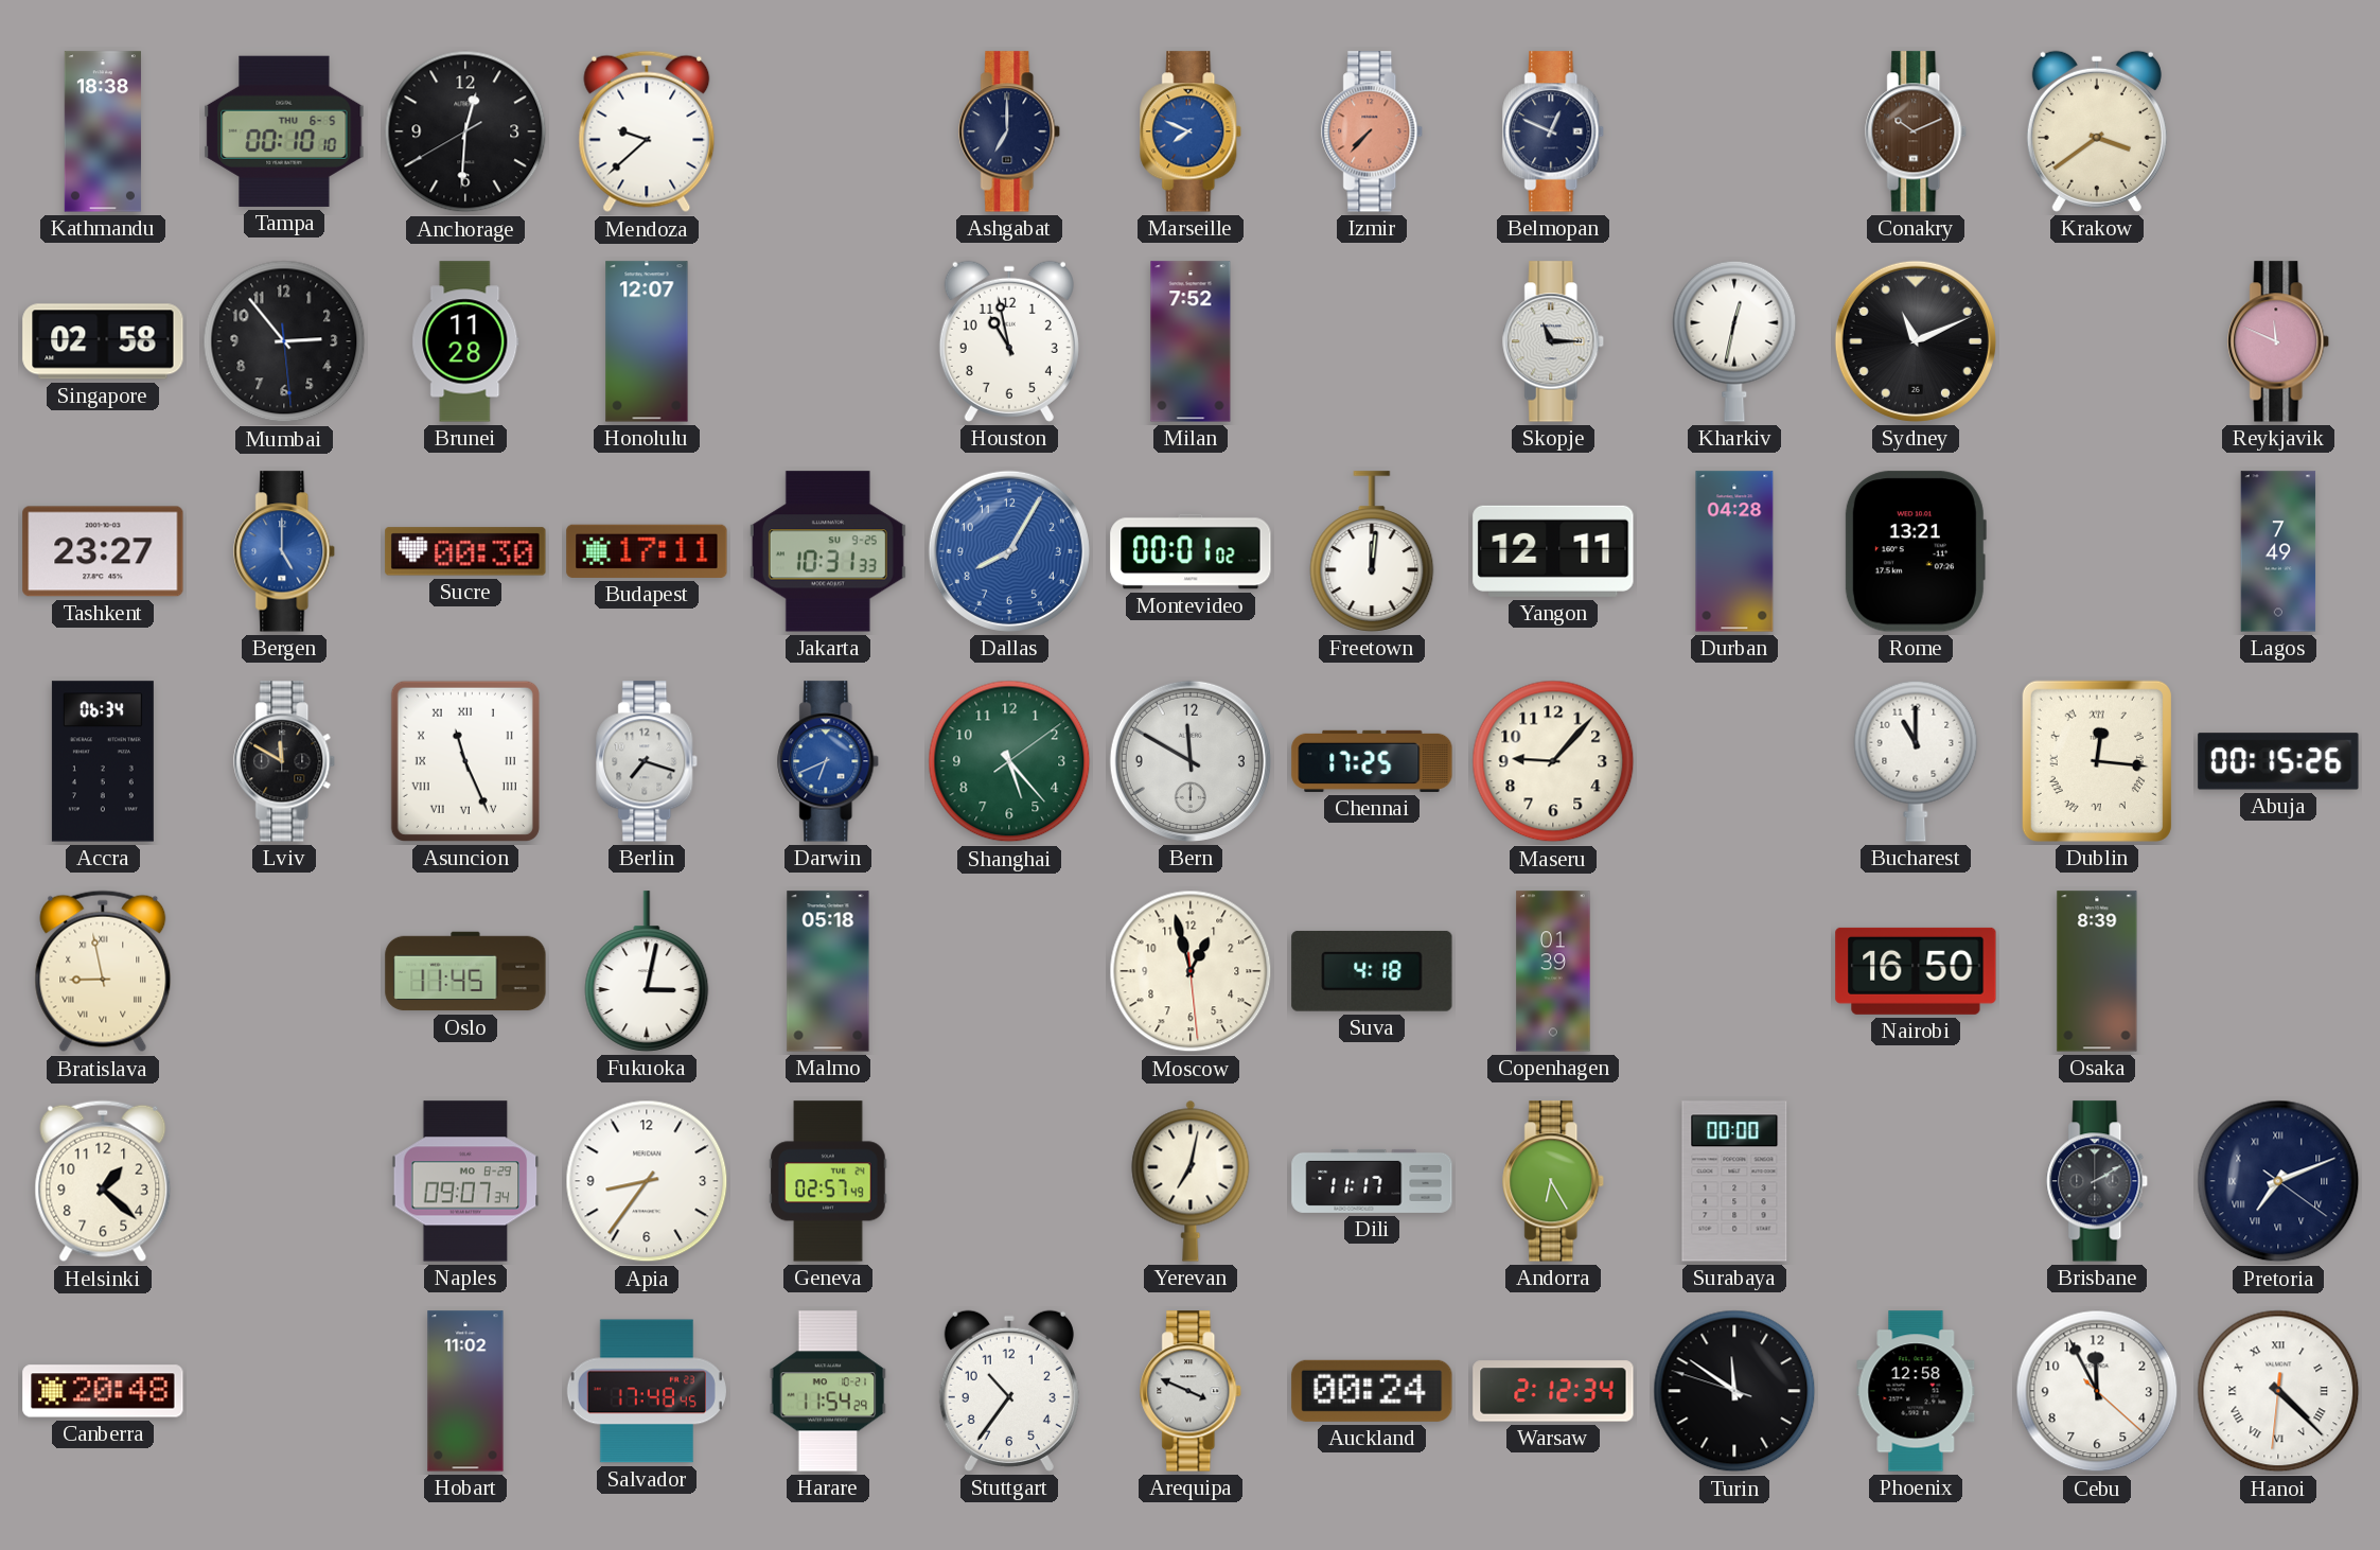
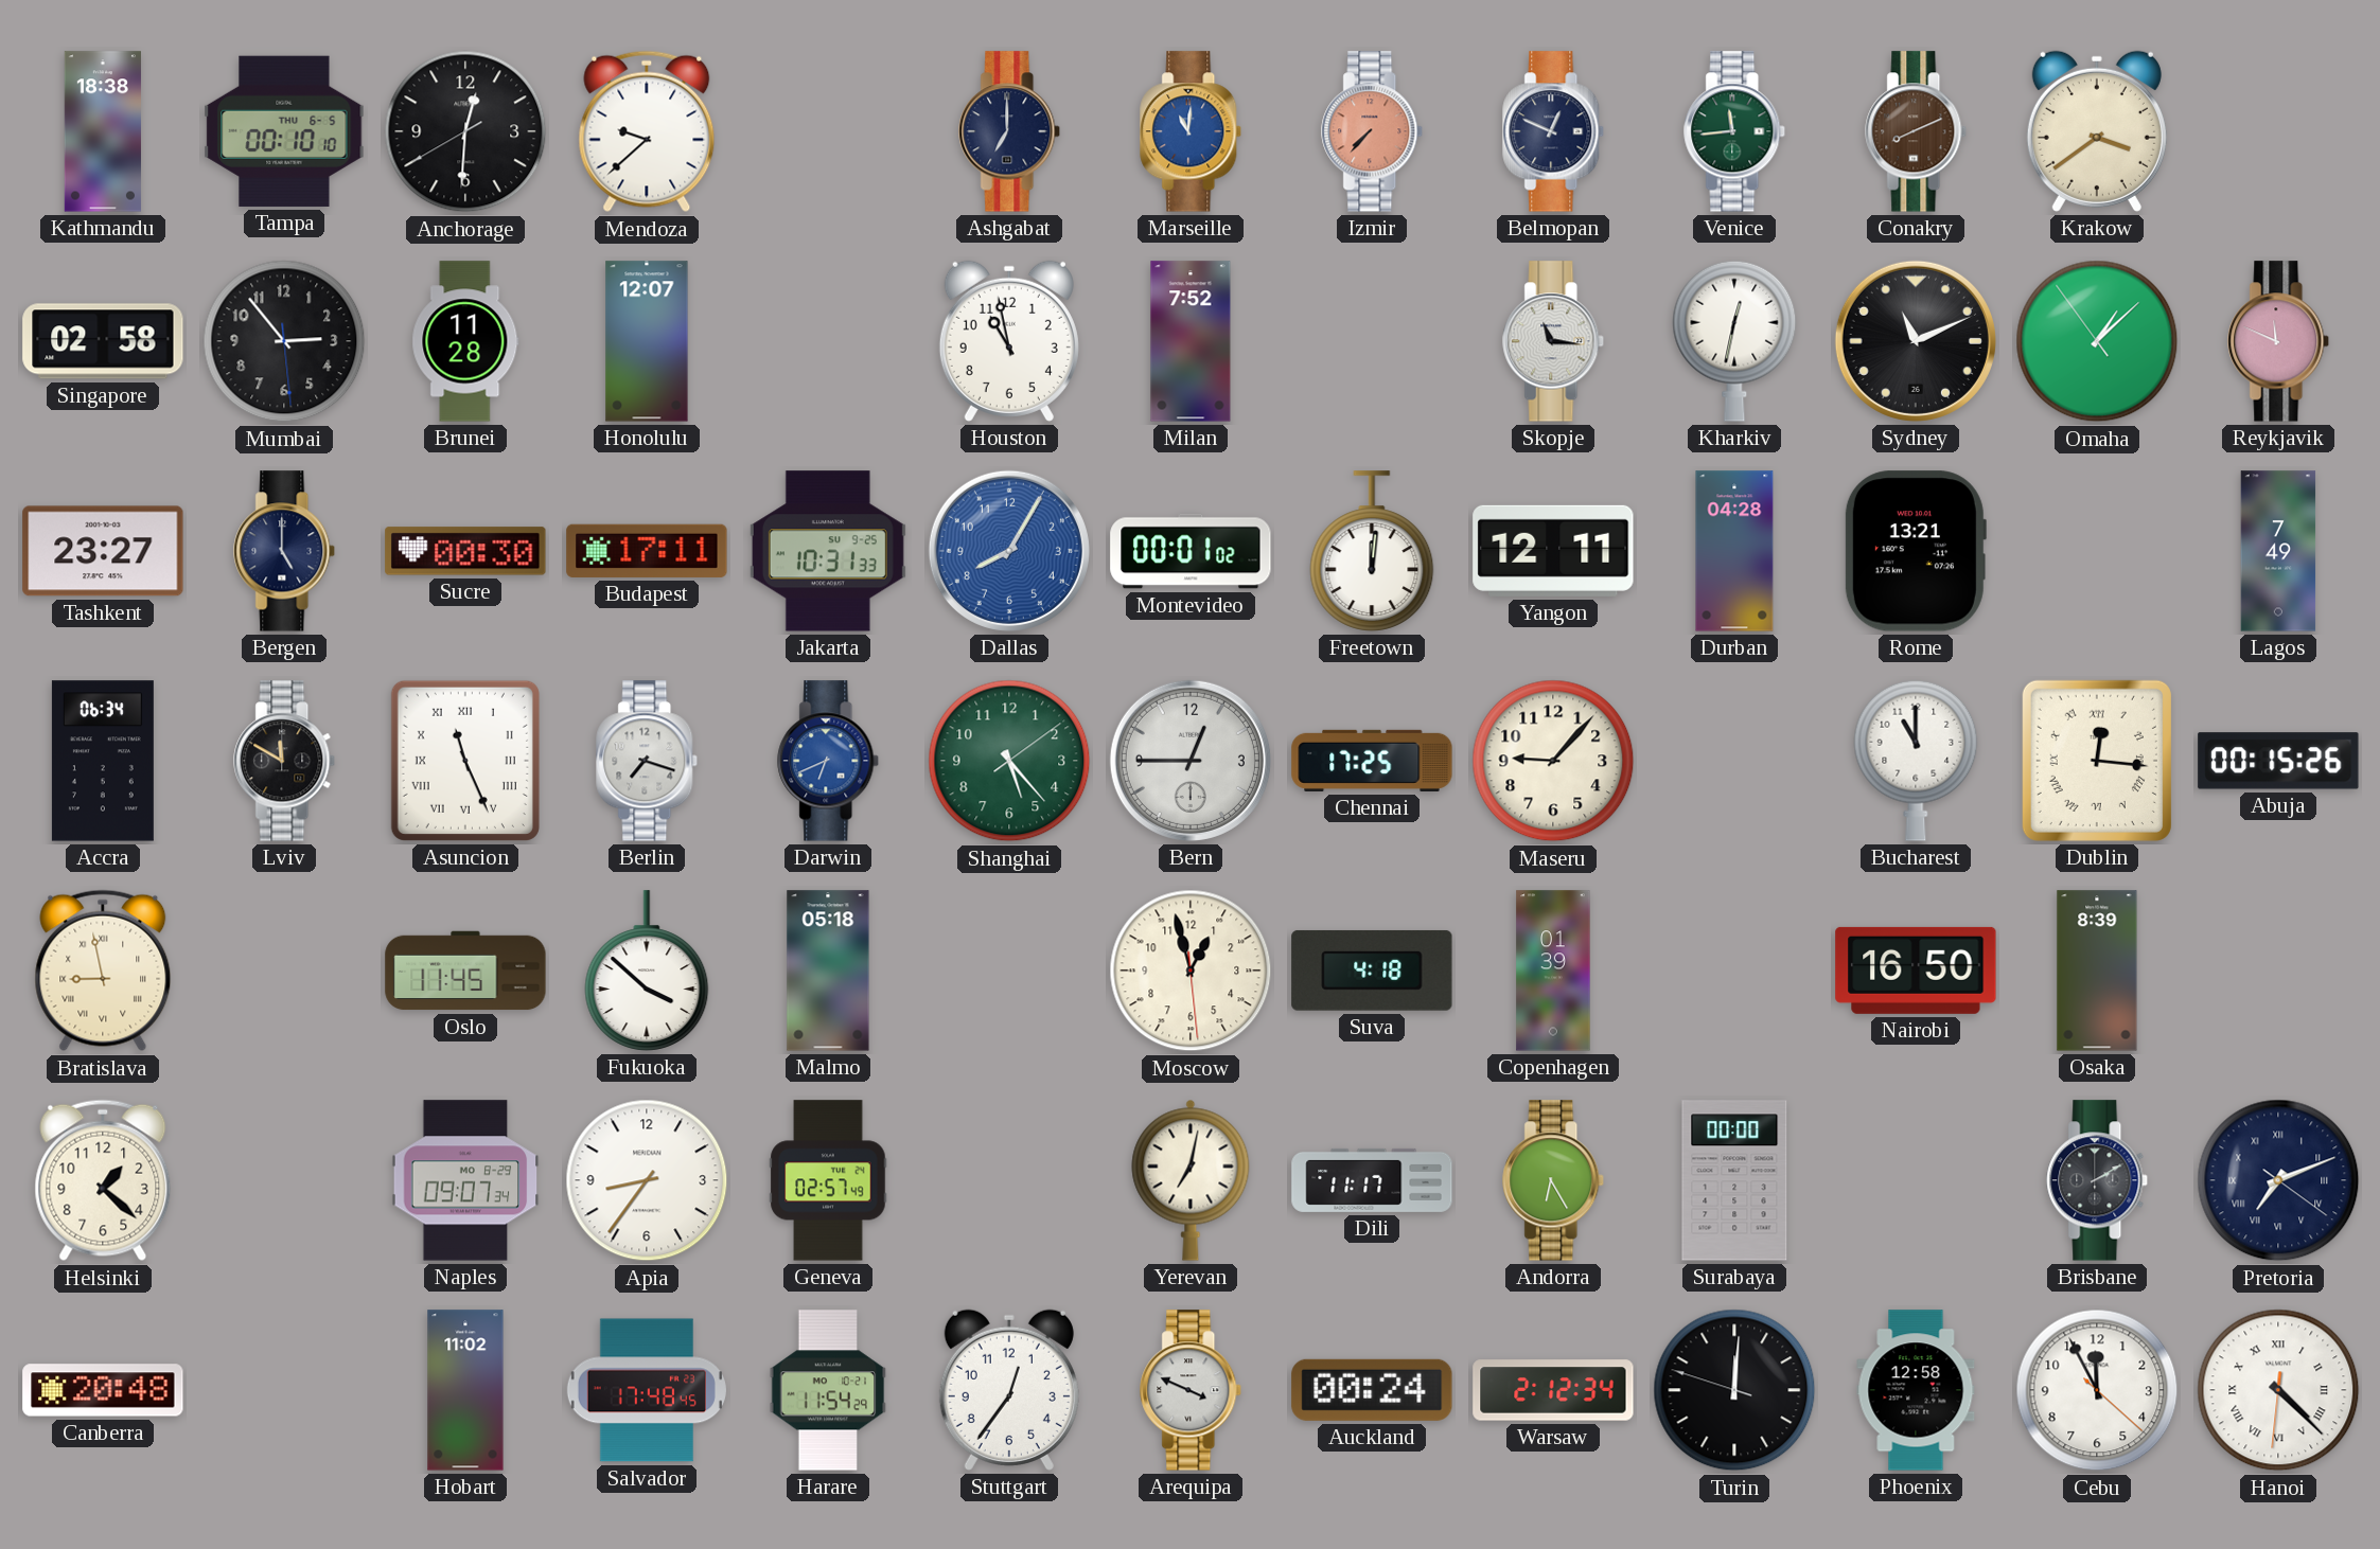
Marseille: 7:49 -> 11:01
Venice: none -> 11:44
Conakry: 10:11 -> 8:11
Skopje: 11:15 -> 11:16
Omaha: none -> 1:07
Bergen dial: blue -> navy
Bern: 11:50 -> 12:45
Fukuoka: 3:02 -> 3:52
Stuttgart: 10:36 -> 12:36
Turin: 11:50 -> 12:00
